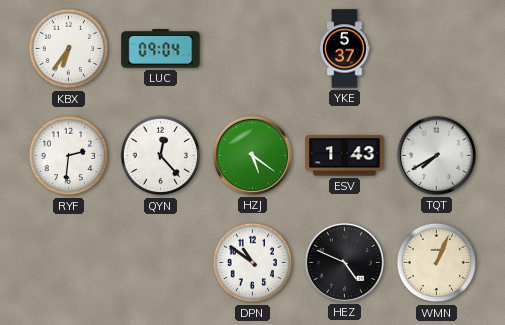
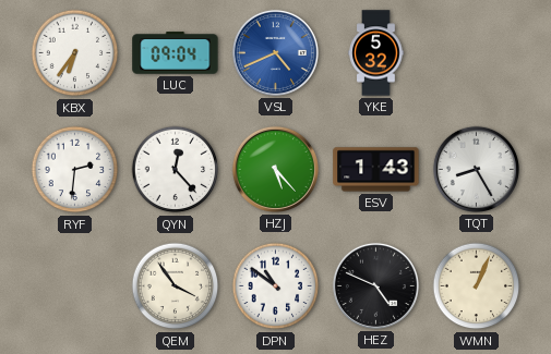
VSL: none -> 4:41
YKE: 5:37 -> 5:32
HZJ: 5:21 -> 5:23
TQT: 7:40 -> 8:25
QEM: none -> 3:54
